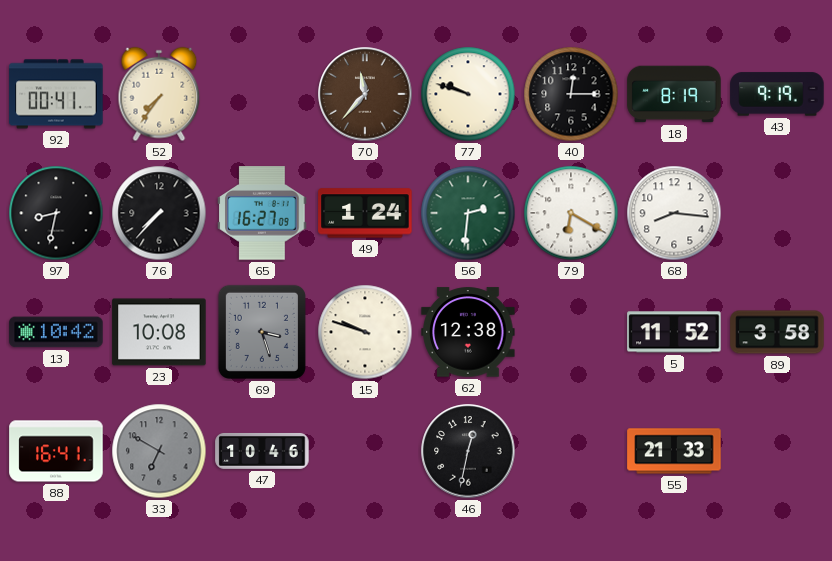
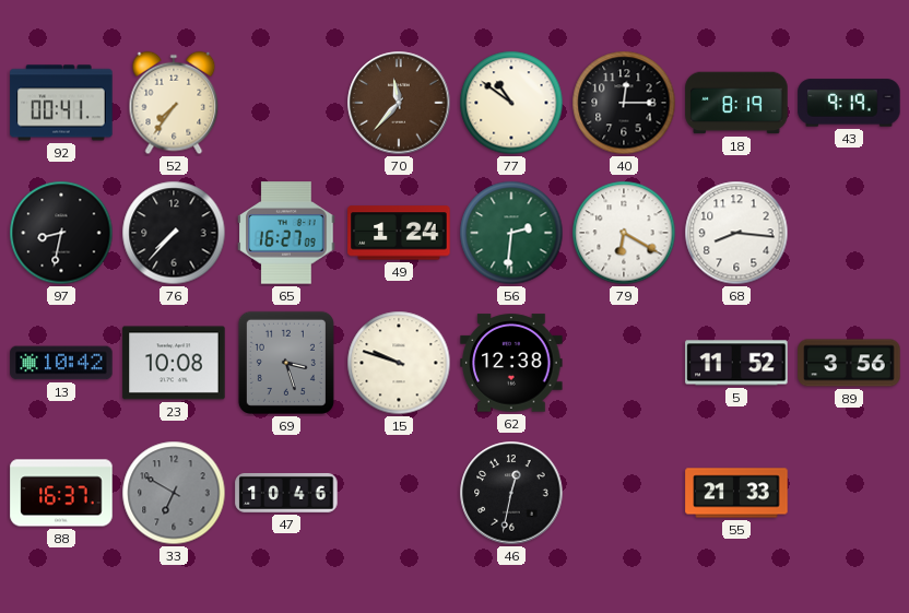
77: 9:48 -> 10:51
89: 3:58 -> 3:56
88: 16:41 -> 16:37
